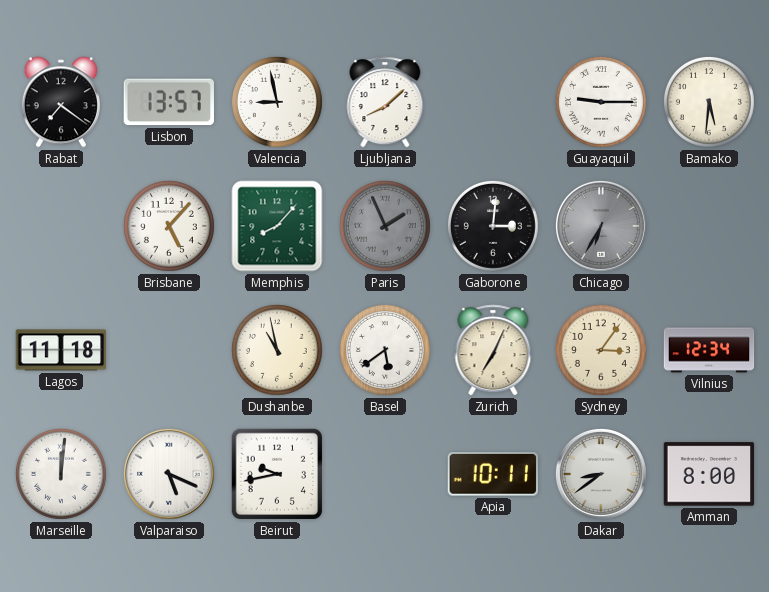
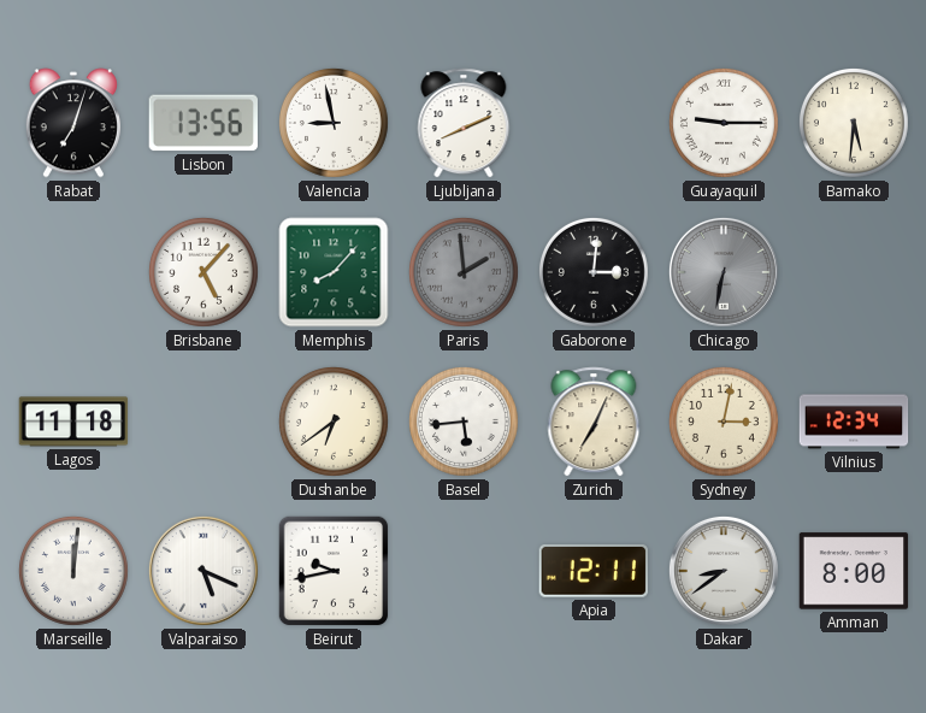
Rabat: 7:21 -> 7:03
Lisbon: 13:57 -> 13:56
Ljubljana: 8:08 -> 8:11
Paris: 1:56 -> 1:59
Chicago: 6:35 -> 6:32
Dushanbe: 10:58 -> 6:39
Basel: 5:39 -> 5:44
Sydney: 3:06 -> 3:02
Apia: 10:11 -> 12:11
